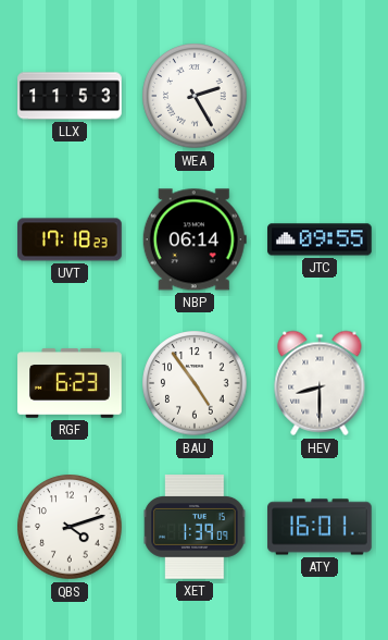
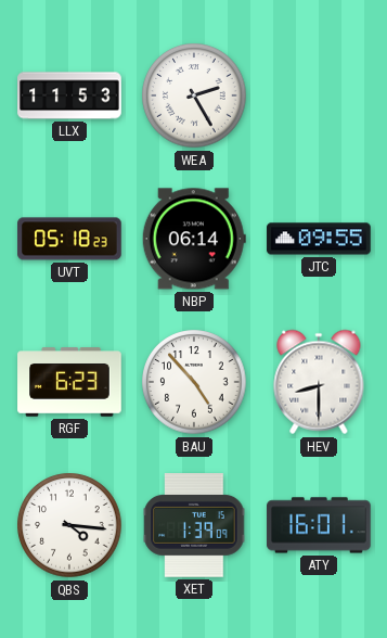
UVT: 17:18 -> 05:18
BAU: 4:54 -> 4:53
QBS: 4:12 -> 4:16
